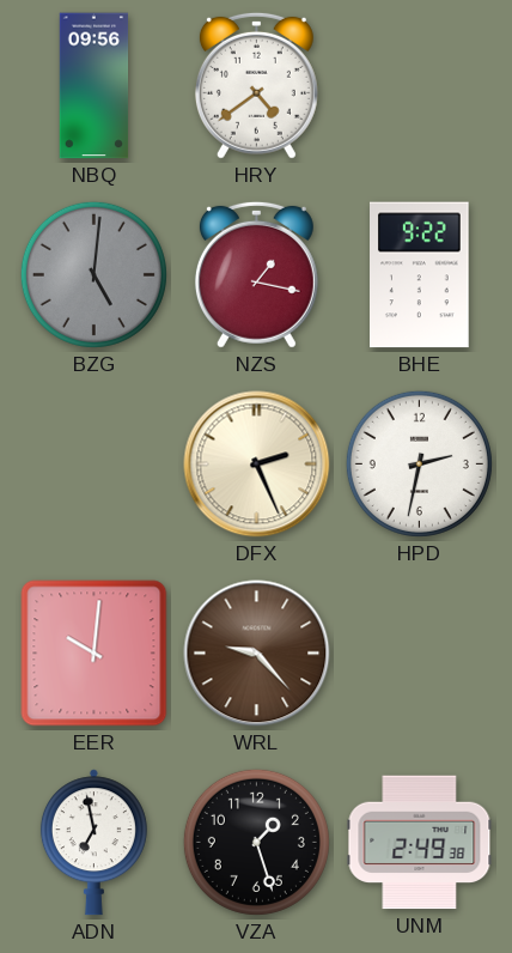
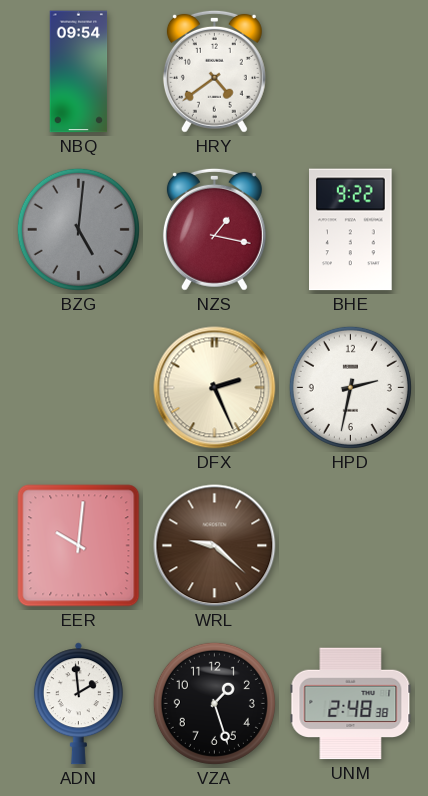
NBQ: 09:56 -> 09:54
WRL: 9:23 -> 9:22
ADN: 6:58 -> 1:59
UNM: 2:49 -> 2:48
